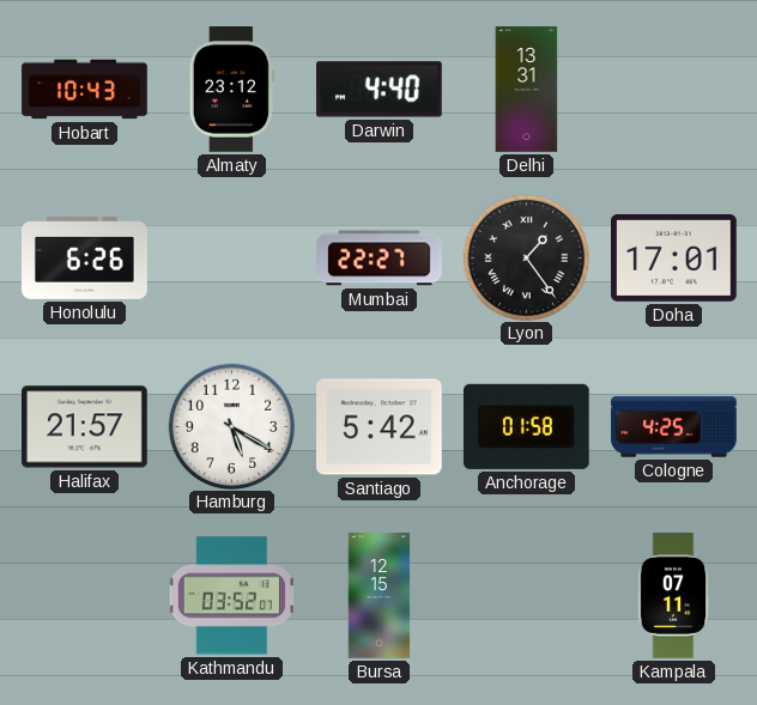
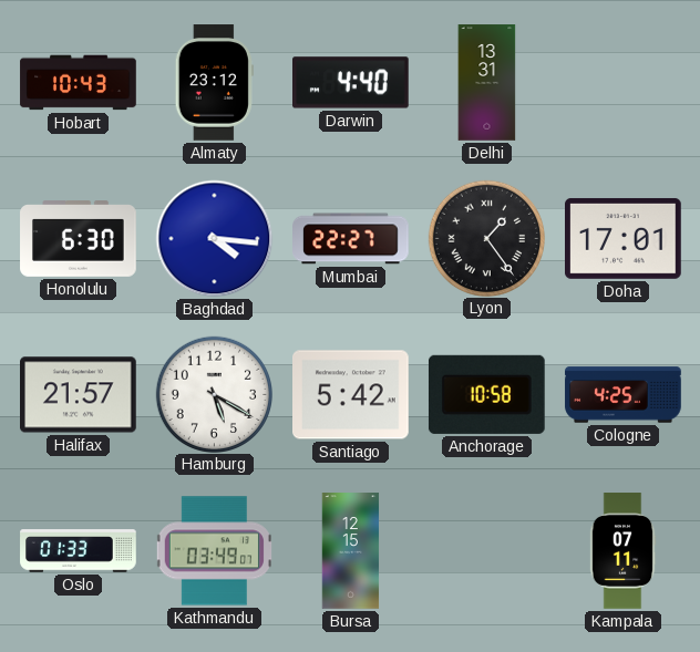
Honolulu: 6:26 -> 6:30
Baghdad: none -> 4:16
Anchorage: 01:58 -> 10:58
Oslo: none -> 01:33
Kathmandu: 03:52 -> 03:49
